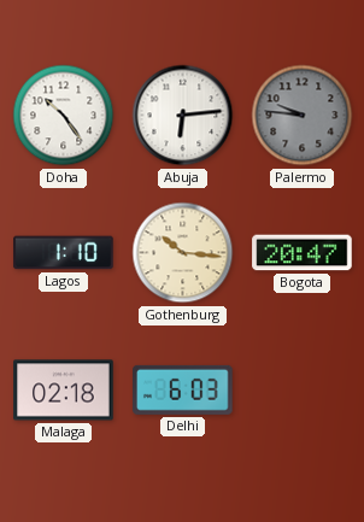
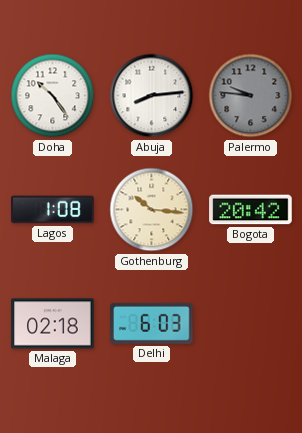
Abuja: 6:14 -> 8:14
Lagos: 1:10 -> 1:08
Bogota: 20:47 -> 20:42
